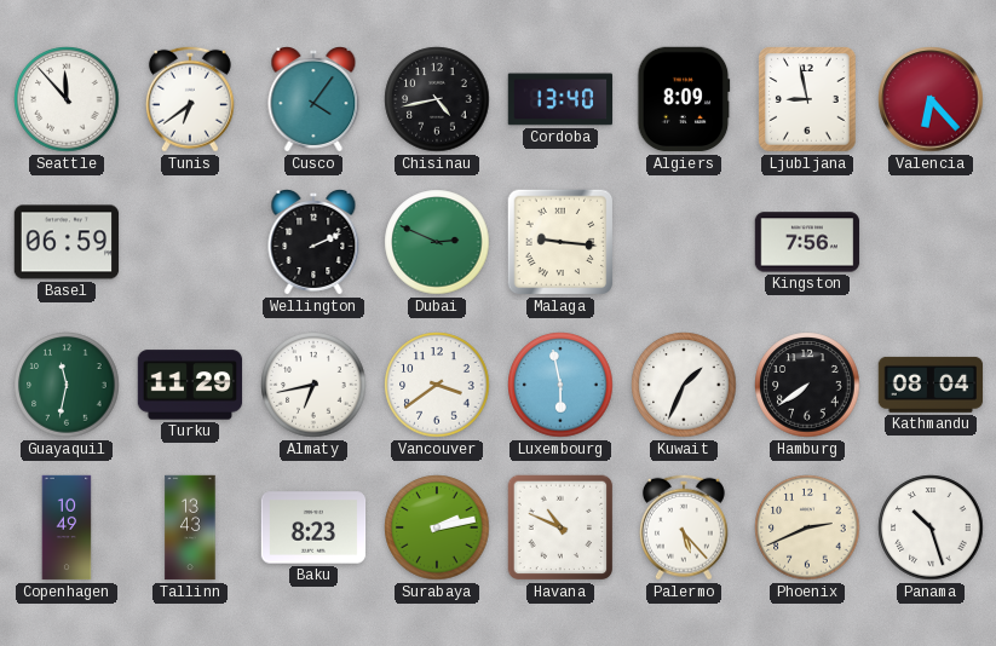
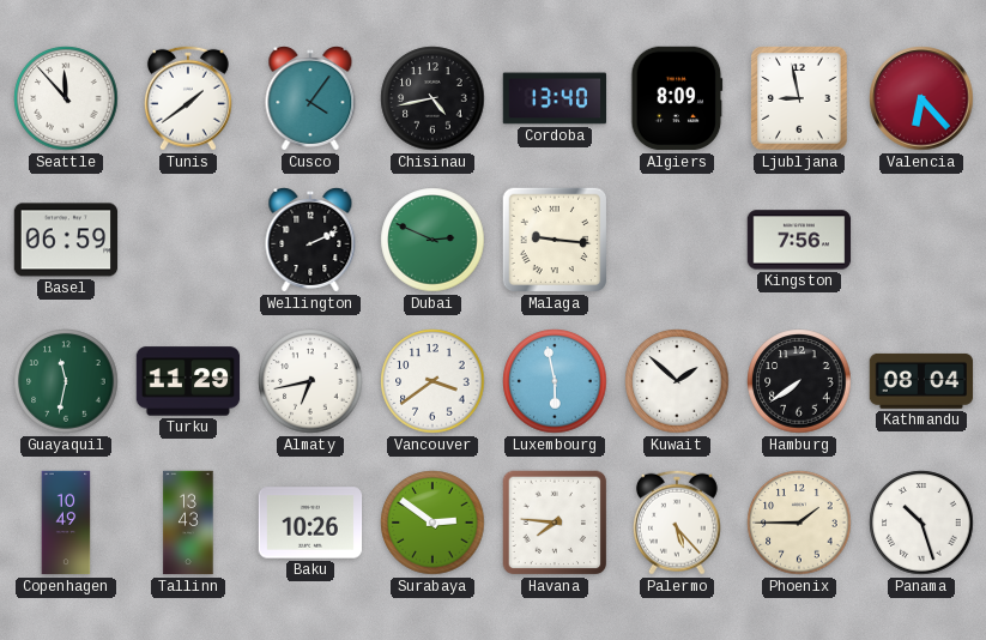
Tunis: 6:39 -> 1:39
Kuwait: 1:34 -> 1:52
Baku: 8:23 -> 10:26
Surabaya: 2:13 -> 2:51
Havana: 10:49 -> 7:46
Phoenix: 2:41 -> 1:45
